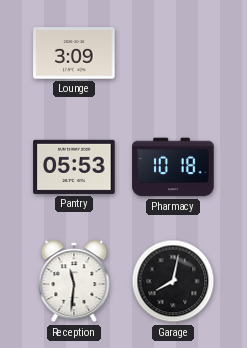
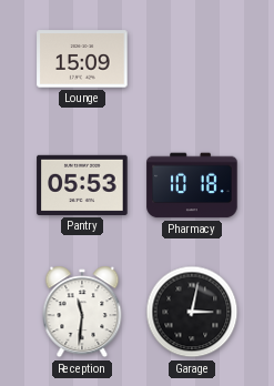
Lounge: 3:09 -> 15:09
Garage: 8:02 -> 3:02
